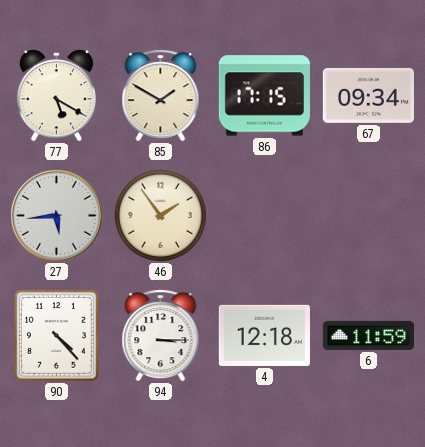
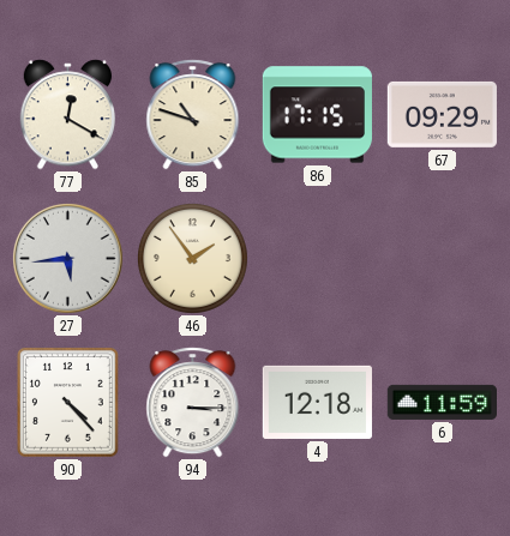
77: 5:20 -> 12:20
85: 1:50 -> 10:48
67: 09:34 -> 09:29
